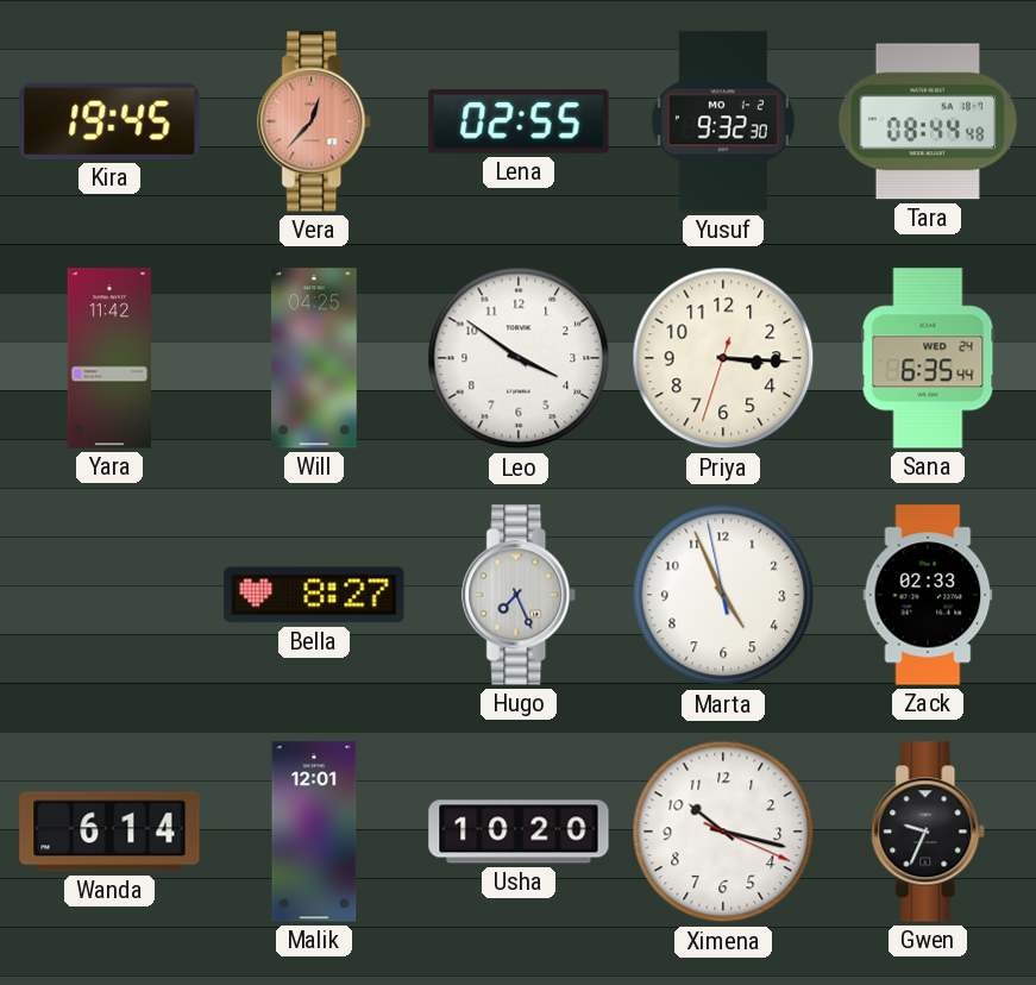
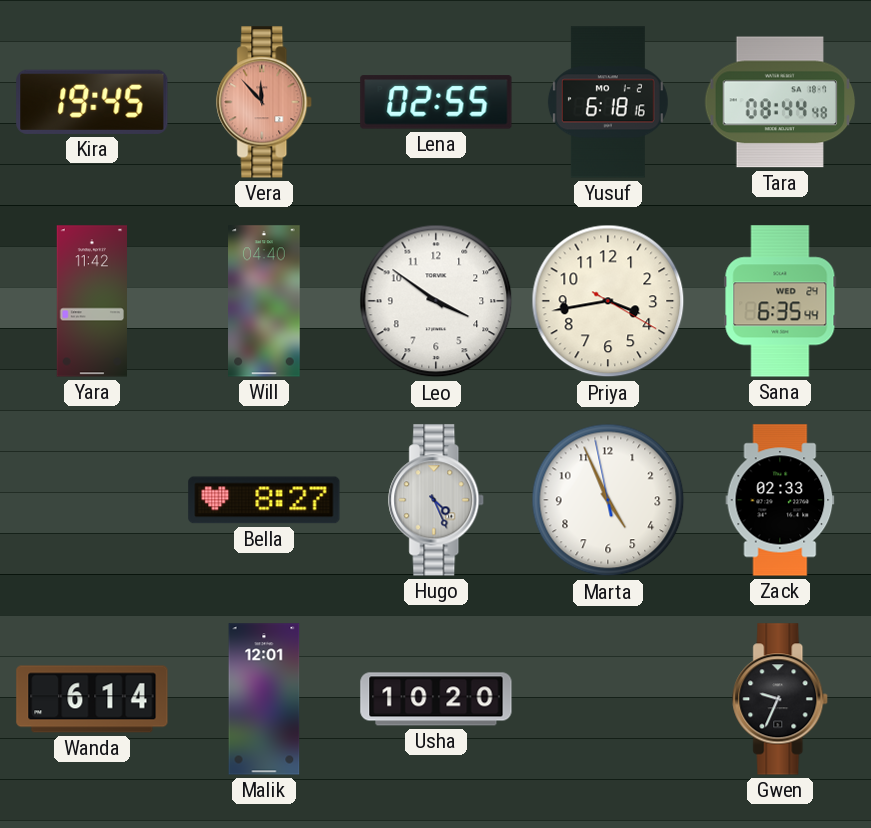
Vera: 12:37 -> 11:53
Yusuf: 9:32 -> 6:18
Will: 04:25 -> 04:40
Priya: 3:15 -> 3:43
Hugo: 7:26 -> 4:26
Ximena: 10:17 -> none
